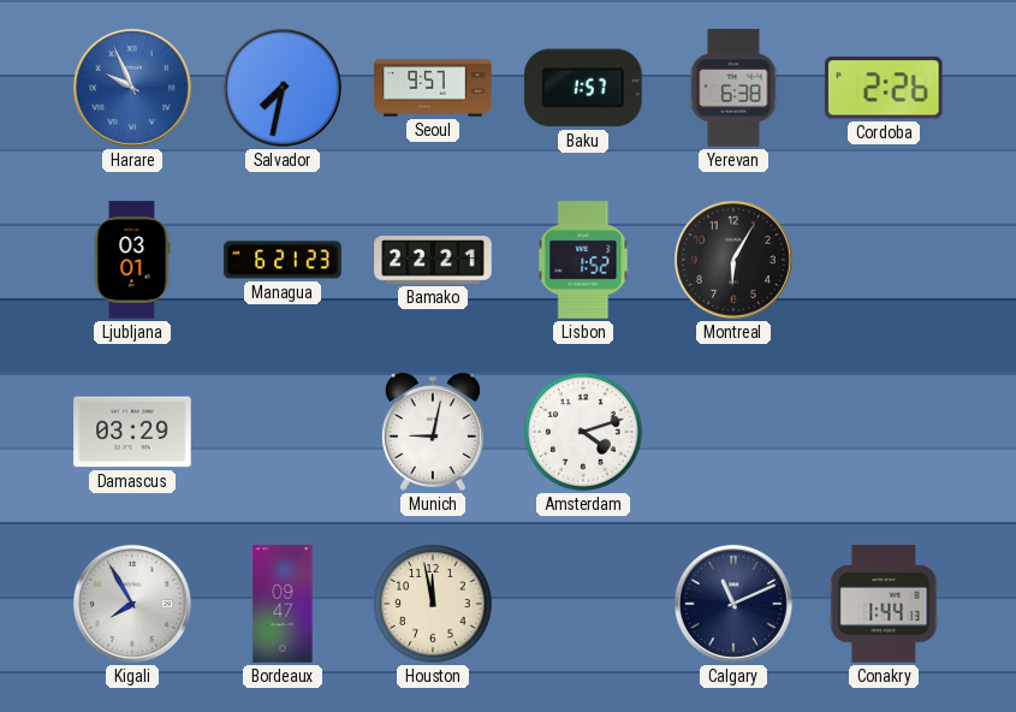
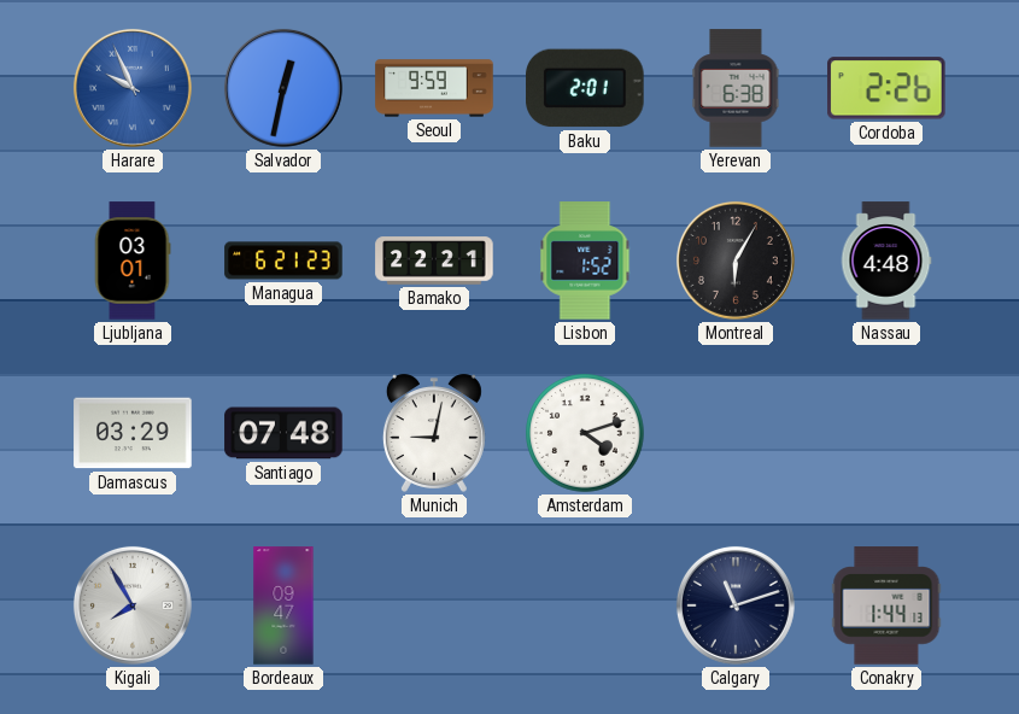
Salvador: 7:32 -> 12:32
Seoul: 9:57 -> 9:59
Baku: 1:57 -> 2:01
Nassau: none -> 4:48
Santiago: none -> 07:48
Houston: 11:58 -> none
Calgary: 11:11 -> 11:12
